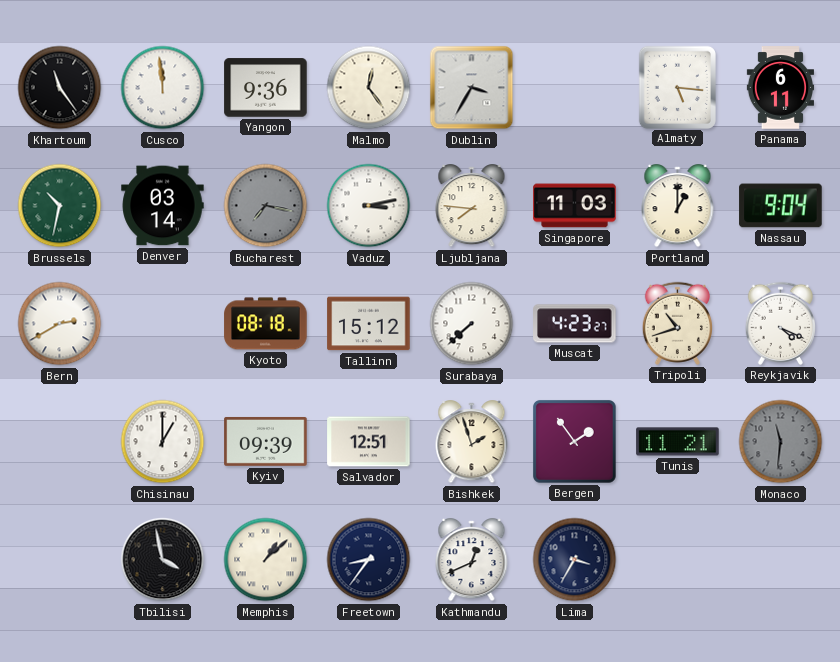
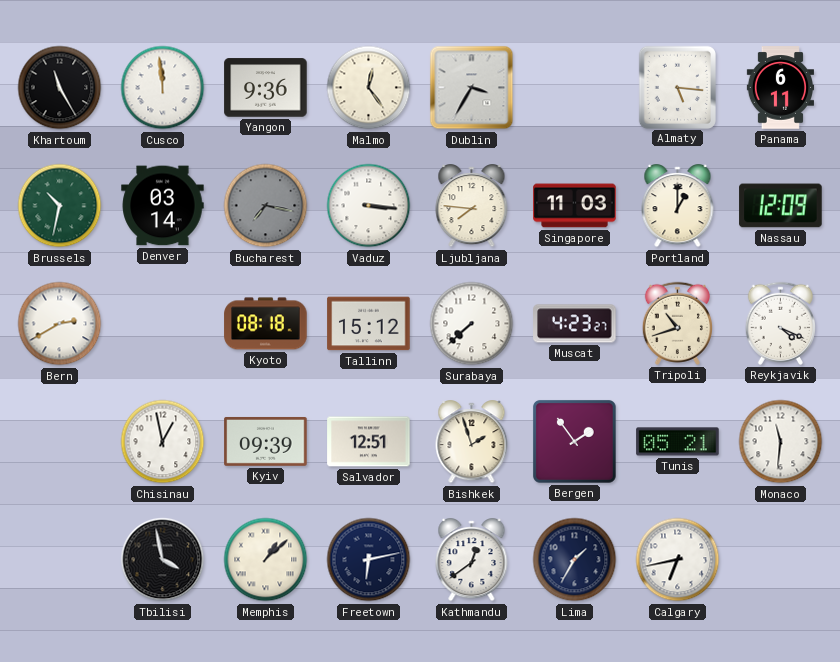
Khartoum: 11:24 -> 11:25
Vaduz: 3:13 -> 3:16
Nassau: 9:04 -> 12:09
Chisinau: 1:00 -> 12:58
Tunis: 11:21 -> 05:21
Monaco dial: grey -> white
Freetown: 8:36 -> 6:13
Kathmandu: 12:41 -> 12:39
Lima: 3:35 -> 1:35
Calgary: none -> 6:43
